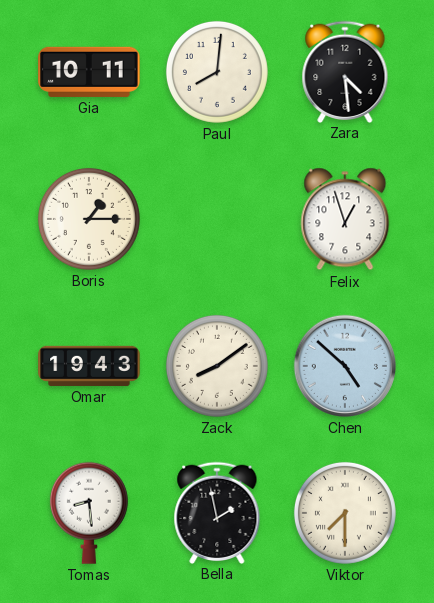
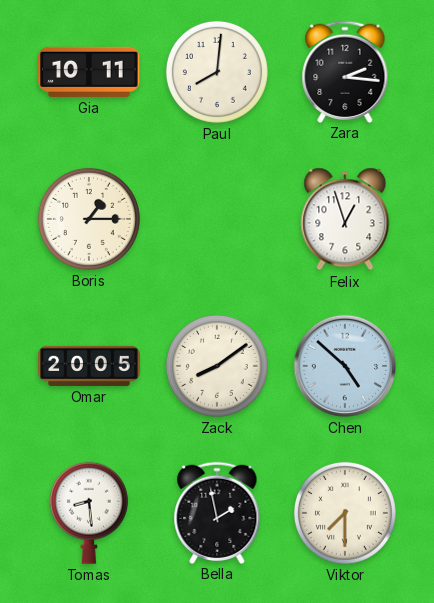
Zara: 4:29 -> 2:16
Omar: 19:43 -> 20:05
